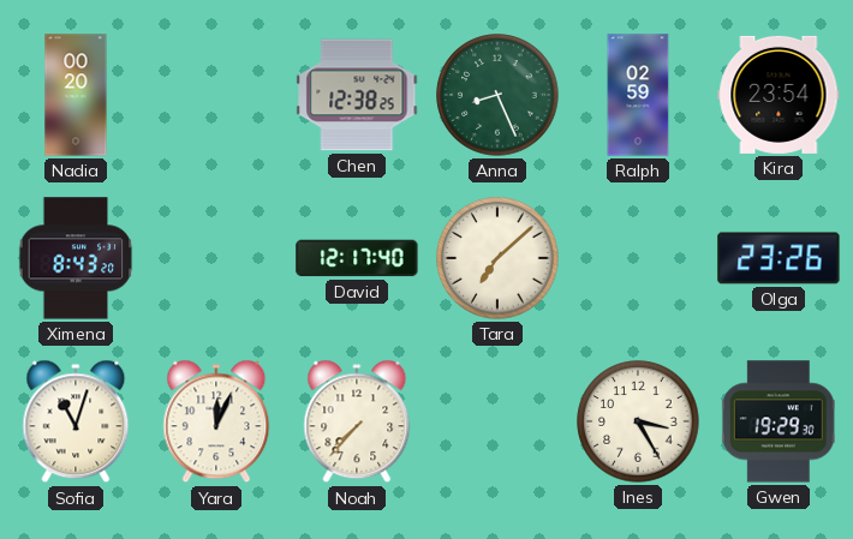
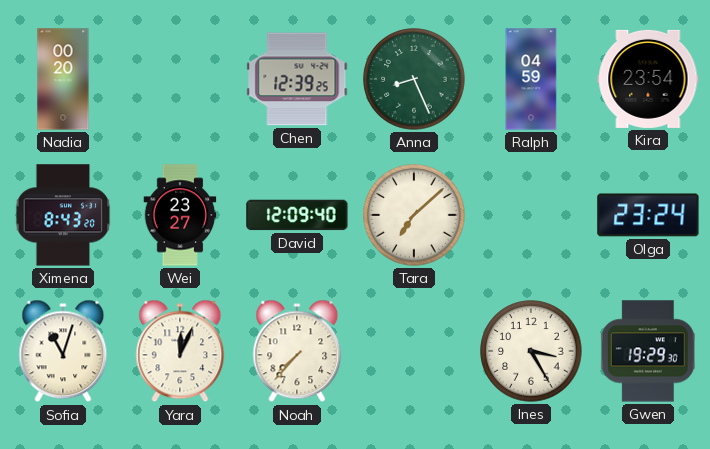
Chen: 12:38 -> 12:39
Ralph: 02:59 -> 04:59
Wei: none -> 23:27
David: 12:17 -> 12:09
Olga: 23:26 -> 23:24
